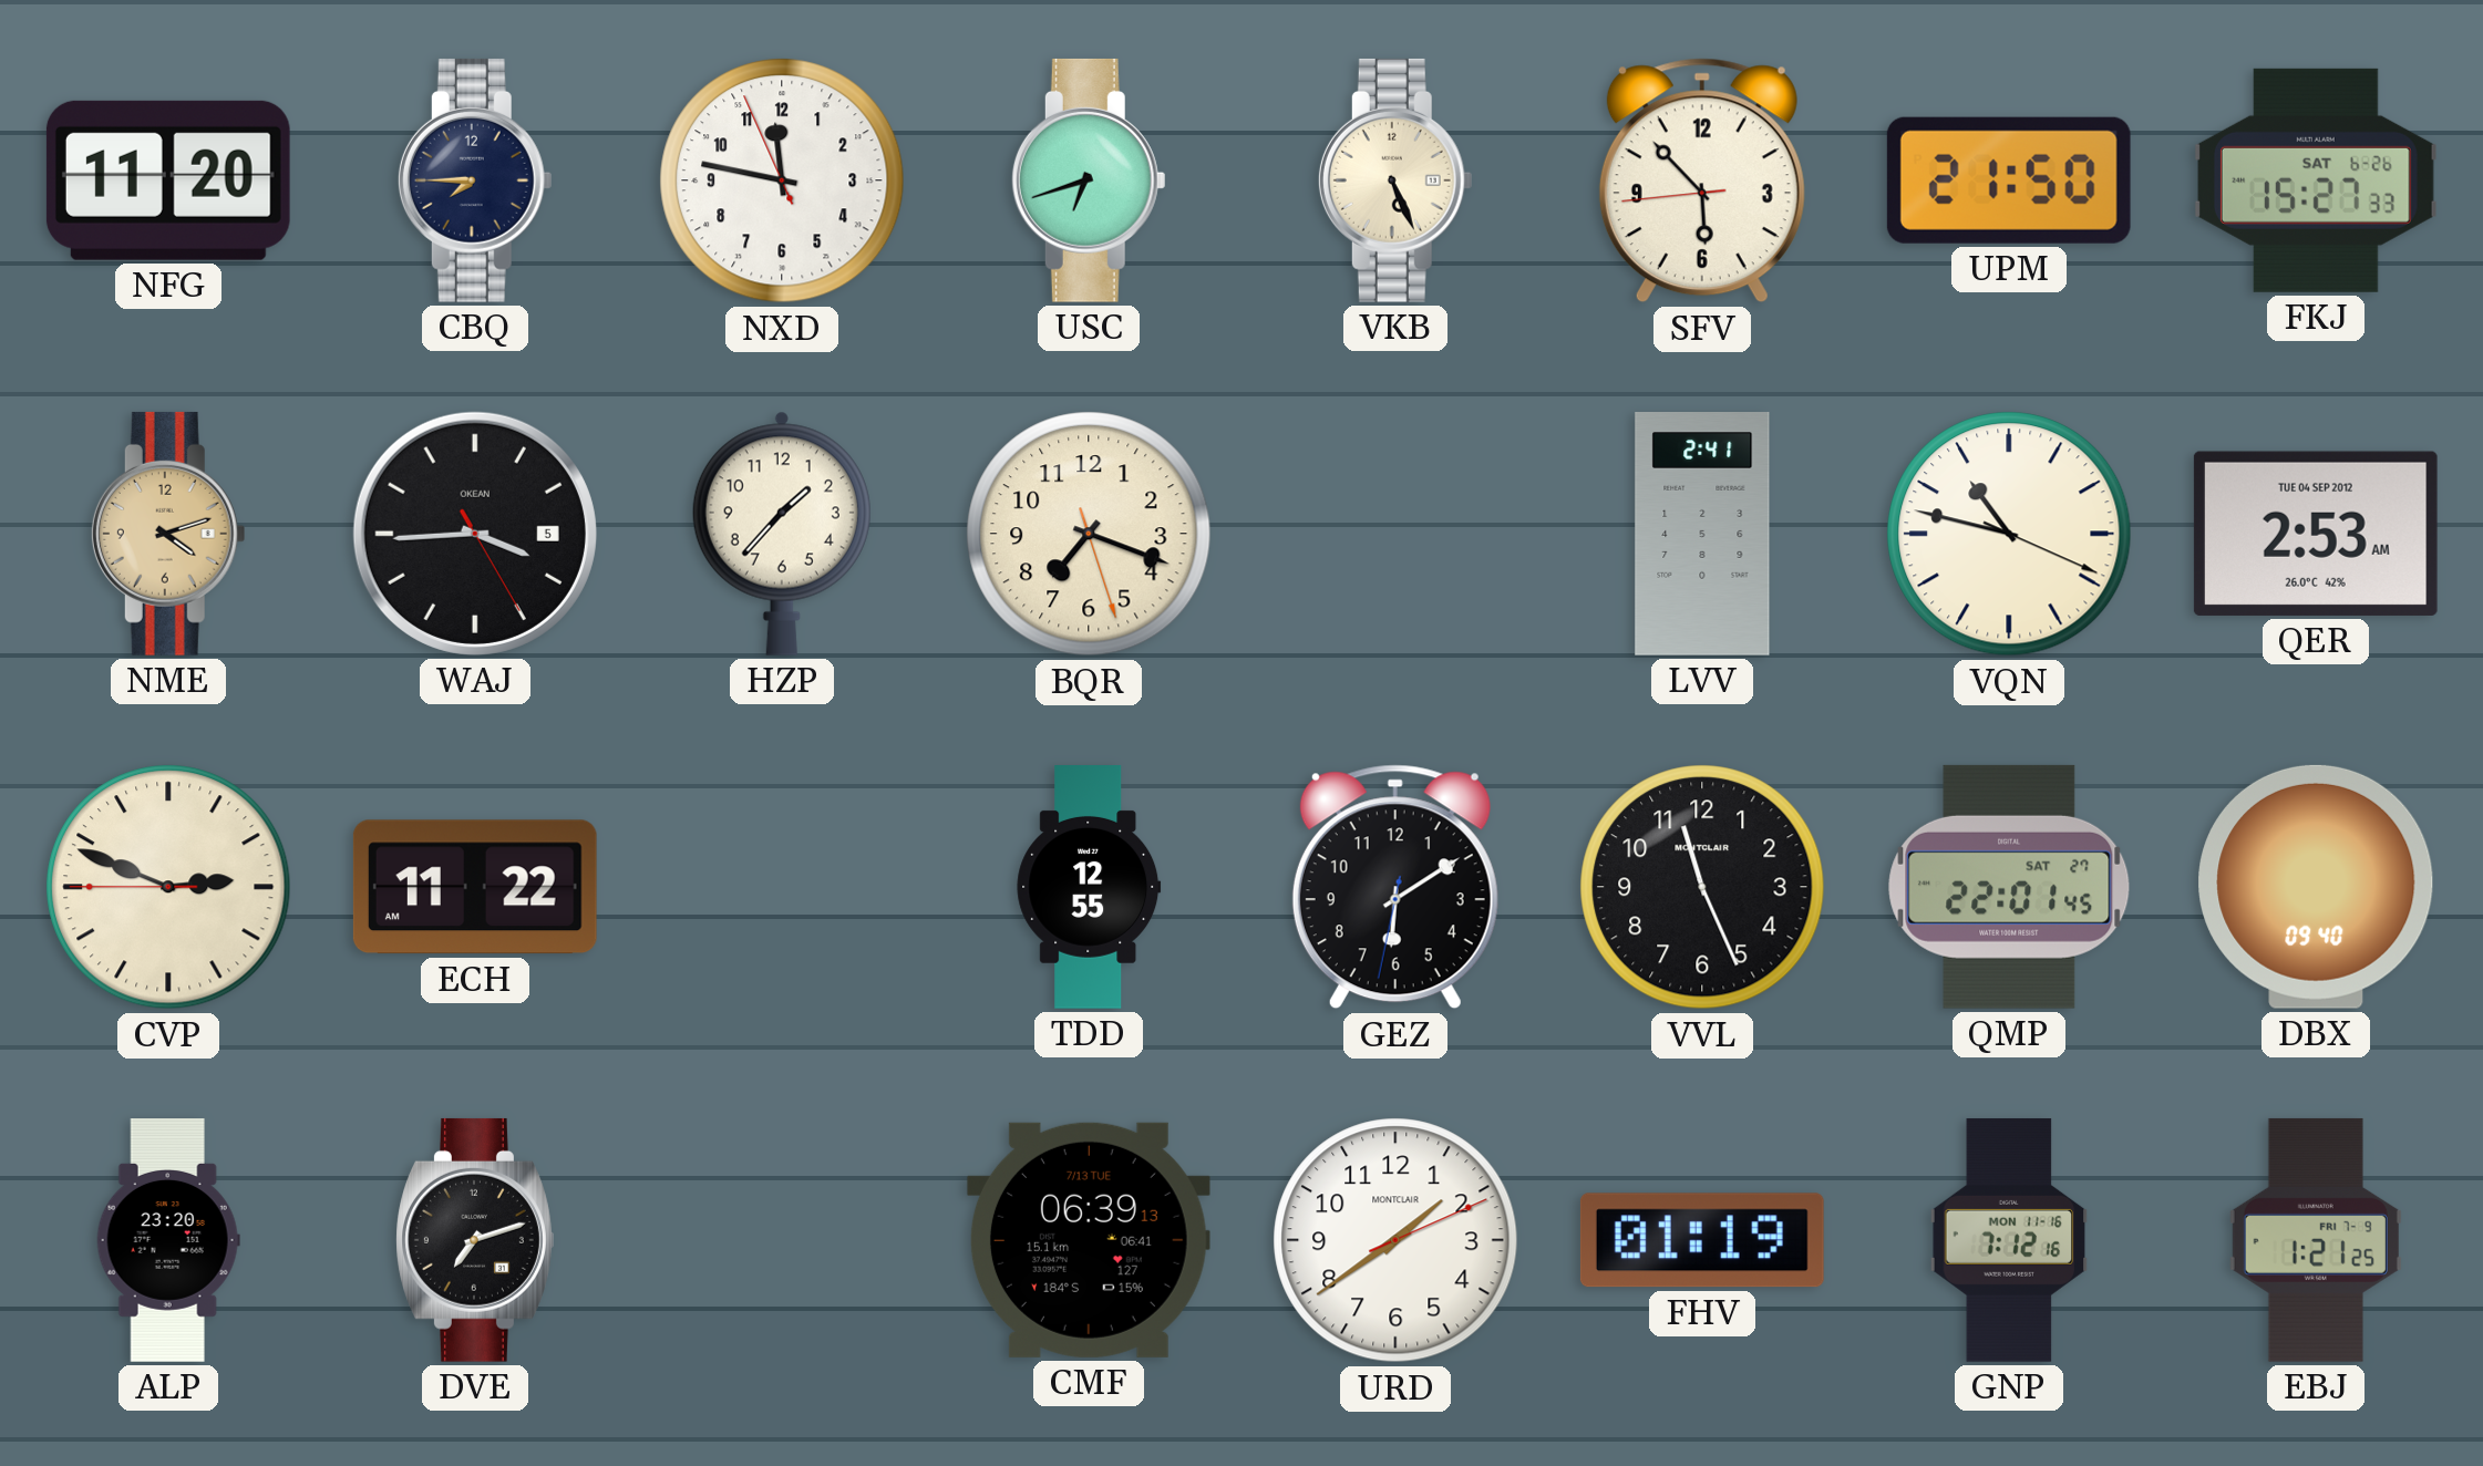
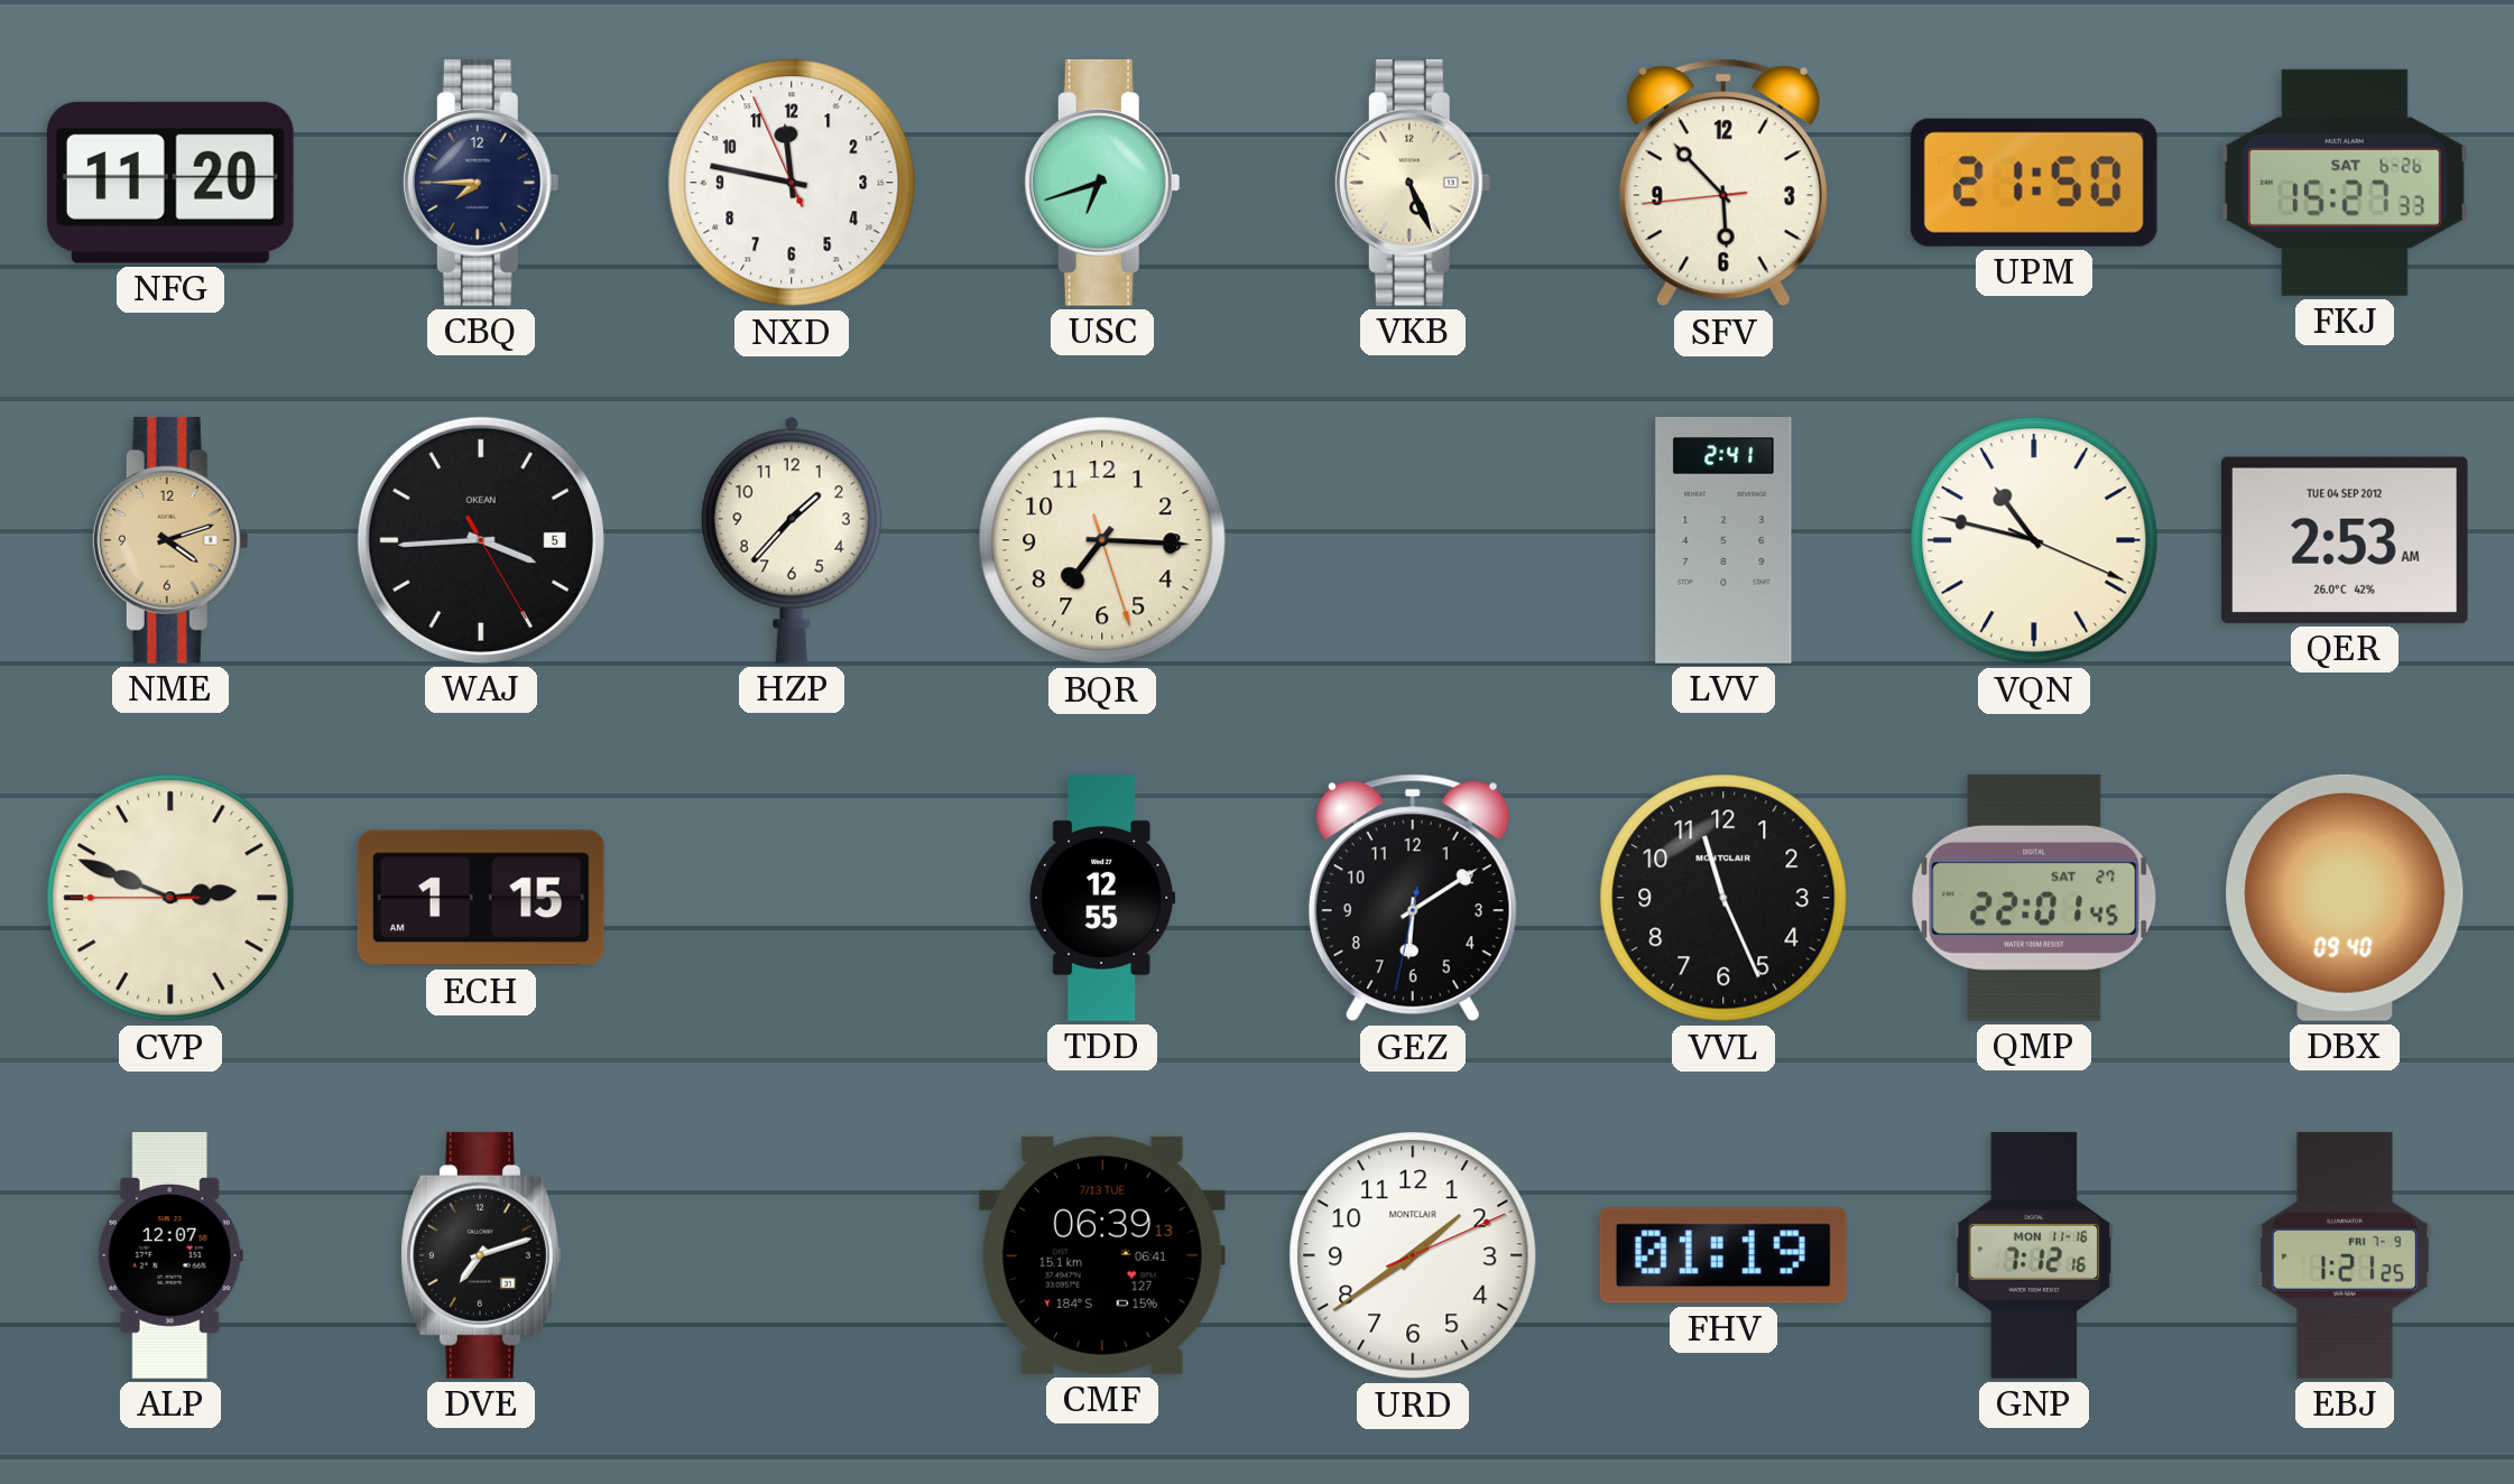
BQR: 7:18 -> 7:15
ECH: 11:22 -> 1:15
ALP: 23:20 -> 12:07
